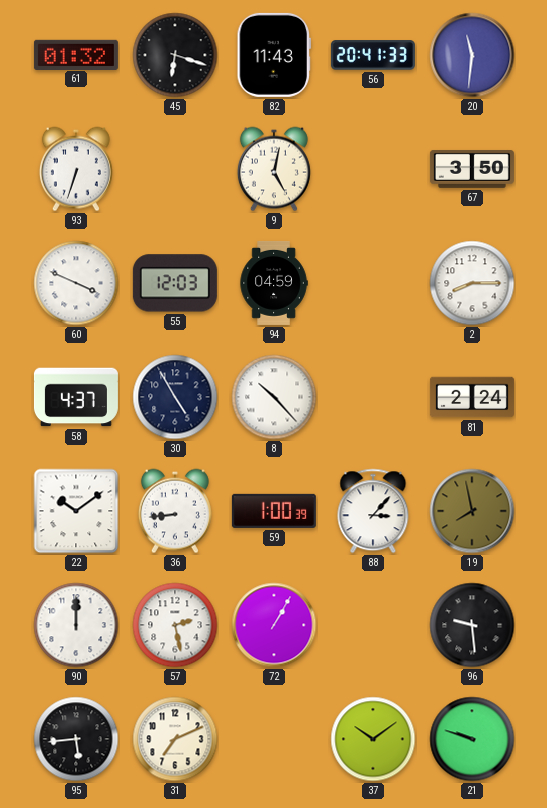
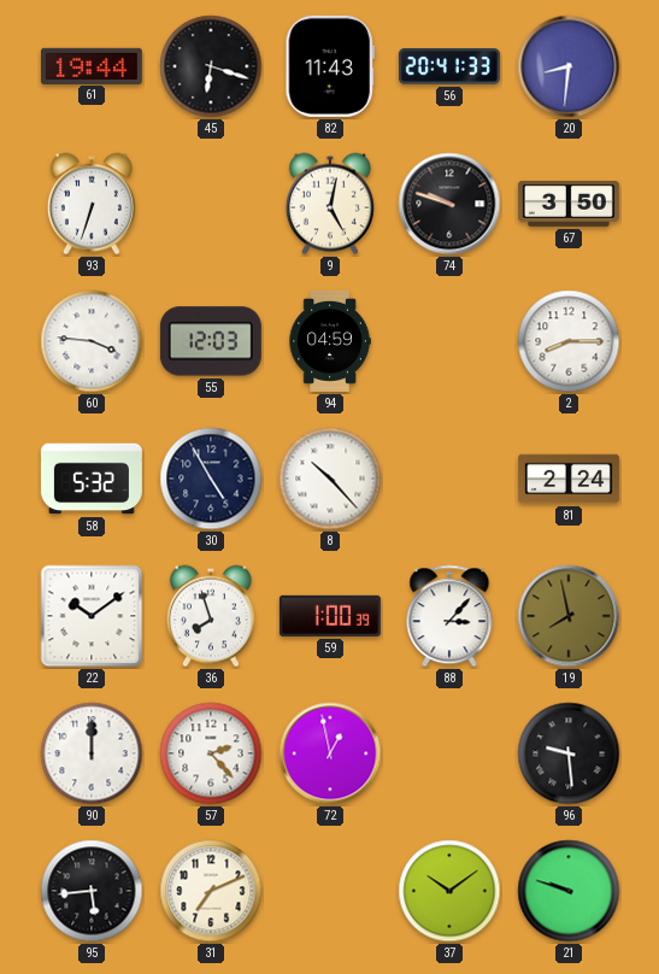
61: 01:32 -> 19:44
20: 11:31 -> 8:31
74: none -> 9:48
60: 3:49 -> 3:46
58: 4:37 -> 5:32
36: 8:44 -> 7:57
57: 2:28 -> 2:23
72: 1:05 -> 12:58
